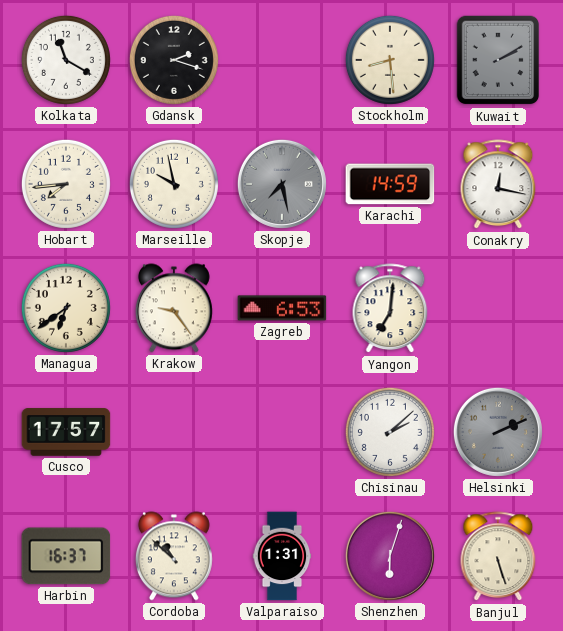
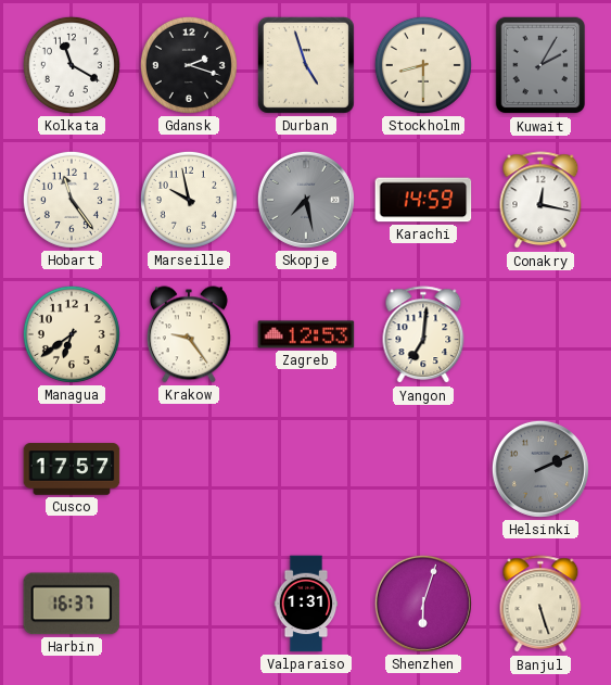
Durban: none -> 4:57
Stockholm: 8:29 -> 8:30
Kuwait: 2:10 -> 2:05
Hobart: 7:44 -> 11:24
Zagreb: 6:53 -> 12:53
Chisinau: 2:08 -> none
Cordoba: 10:52 -> none
